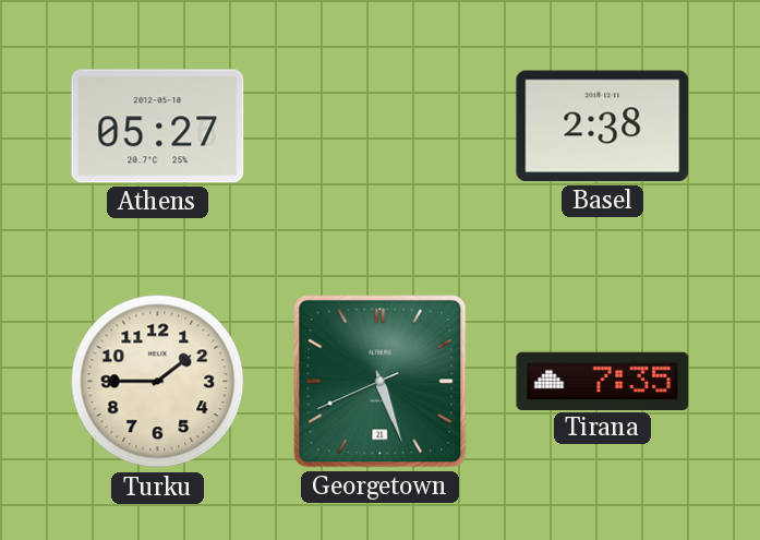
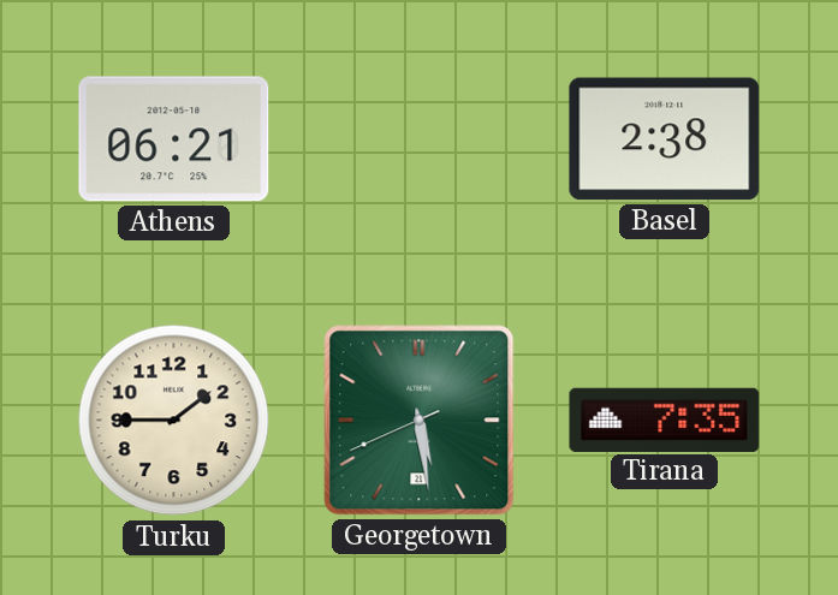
Athens: 05:27 -> 06:21
Georgetown: 5:26 -> 5:28
